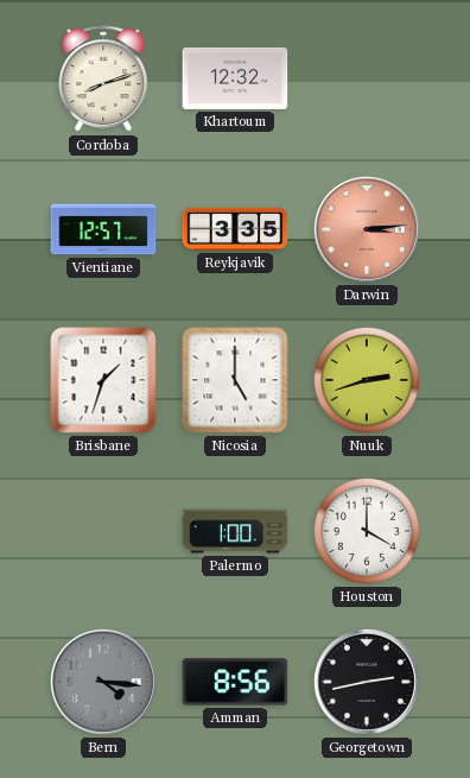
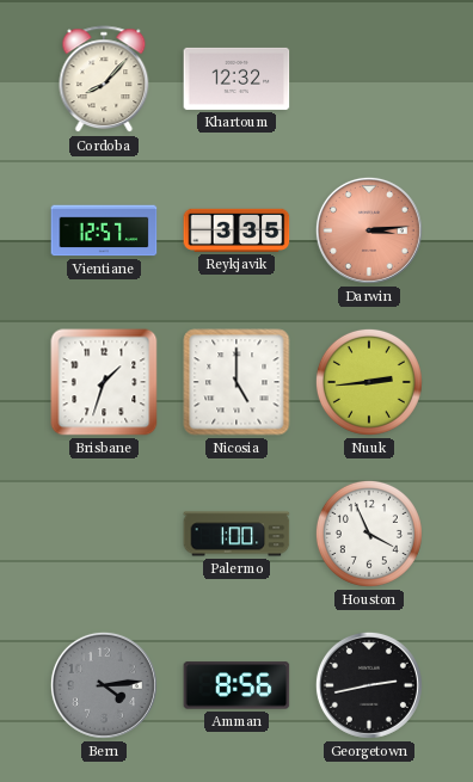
Cordoba: 8:12 -> 8:07
Nuuk: 2:42 -> 2:44
Houston: 4:00 -> 3:56
Bern: 4:16 -> 4:14
